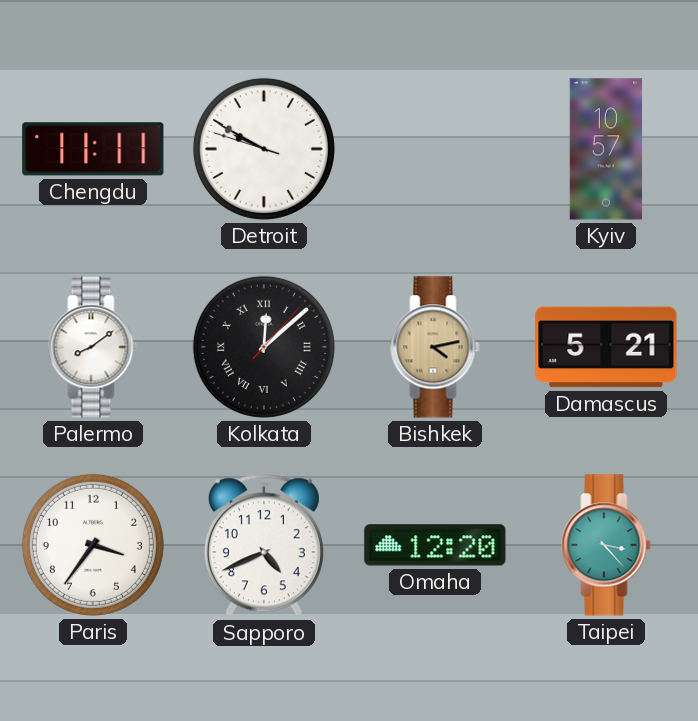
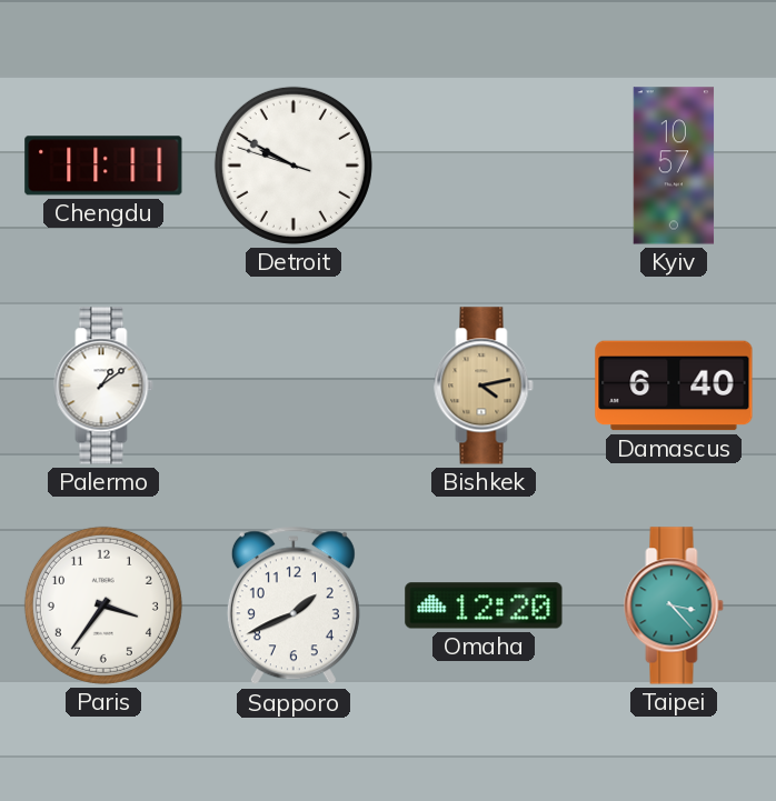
Palermo: 8:09 -> 1:09
Kolkata: 12:08 -> none
Damascus: 5:21 -> 6:40
Sapporo: 4:41 -> 1:41
